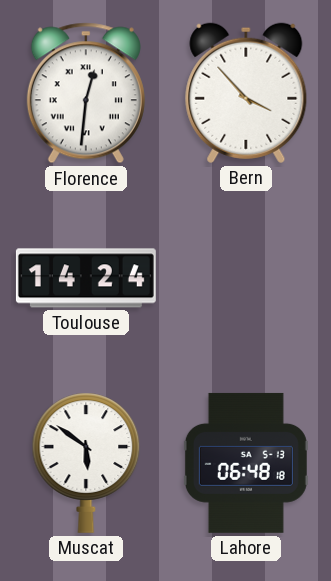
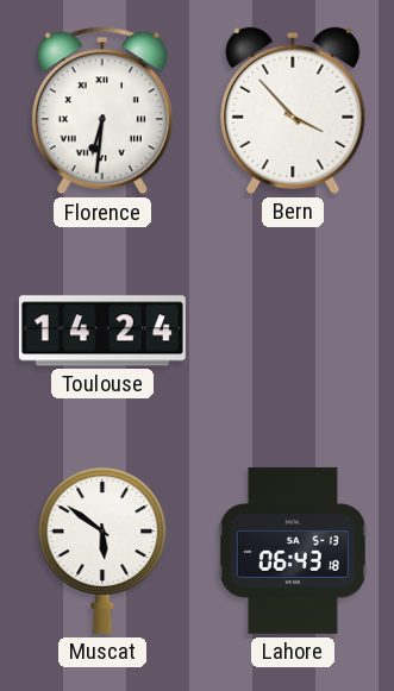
Florence: 12:31 -> 6:31
Lahore: 06:48 -> 06:43
